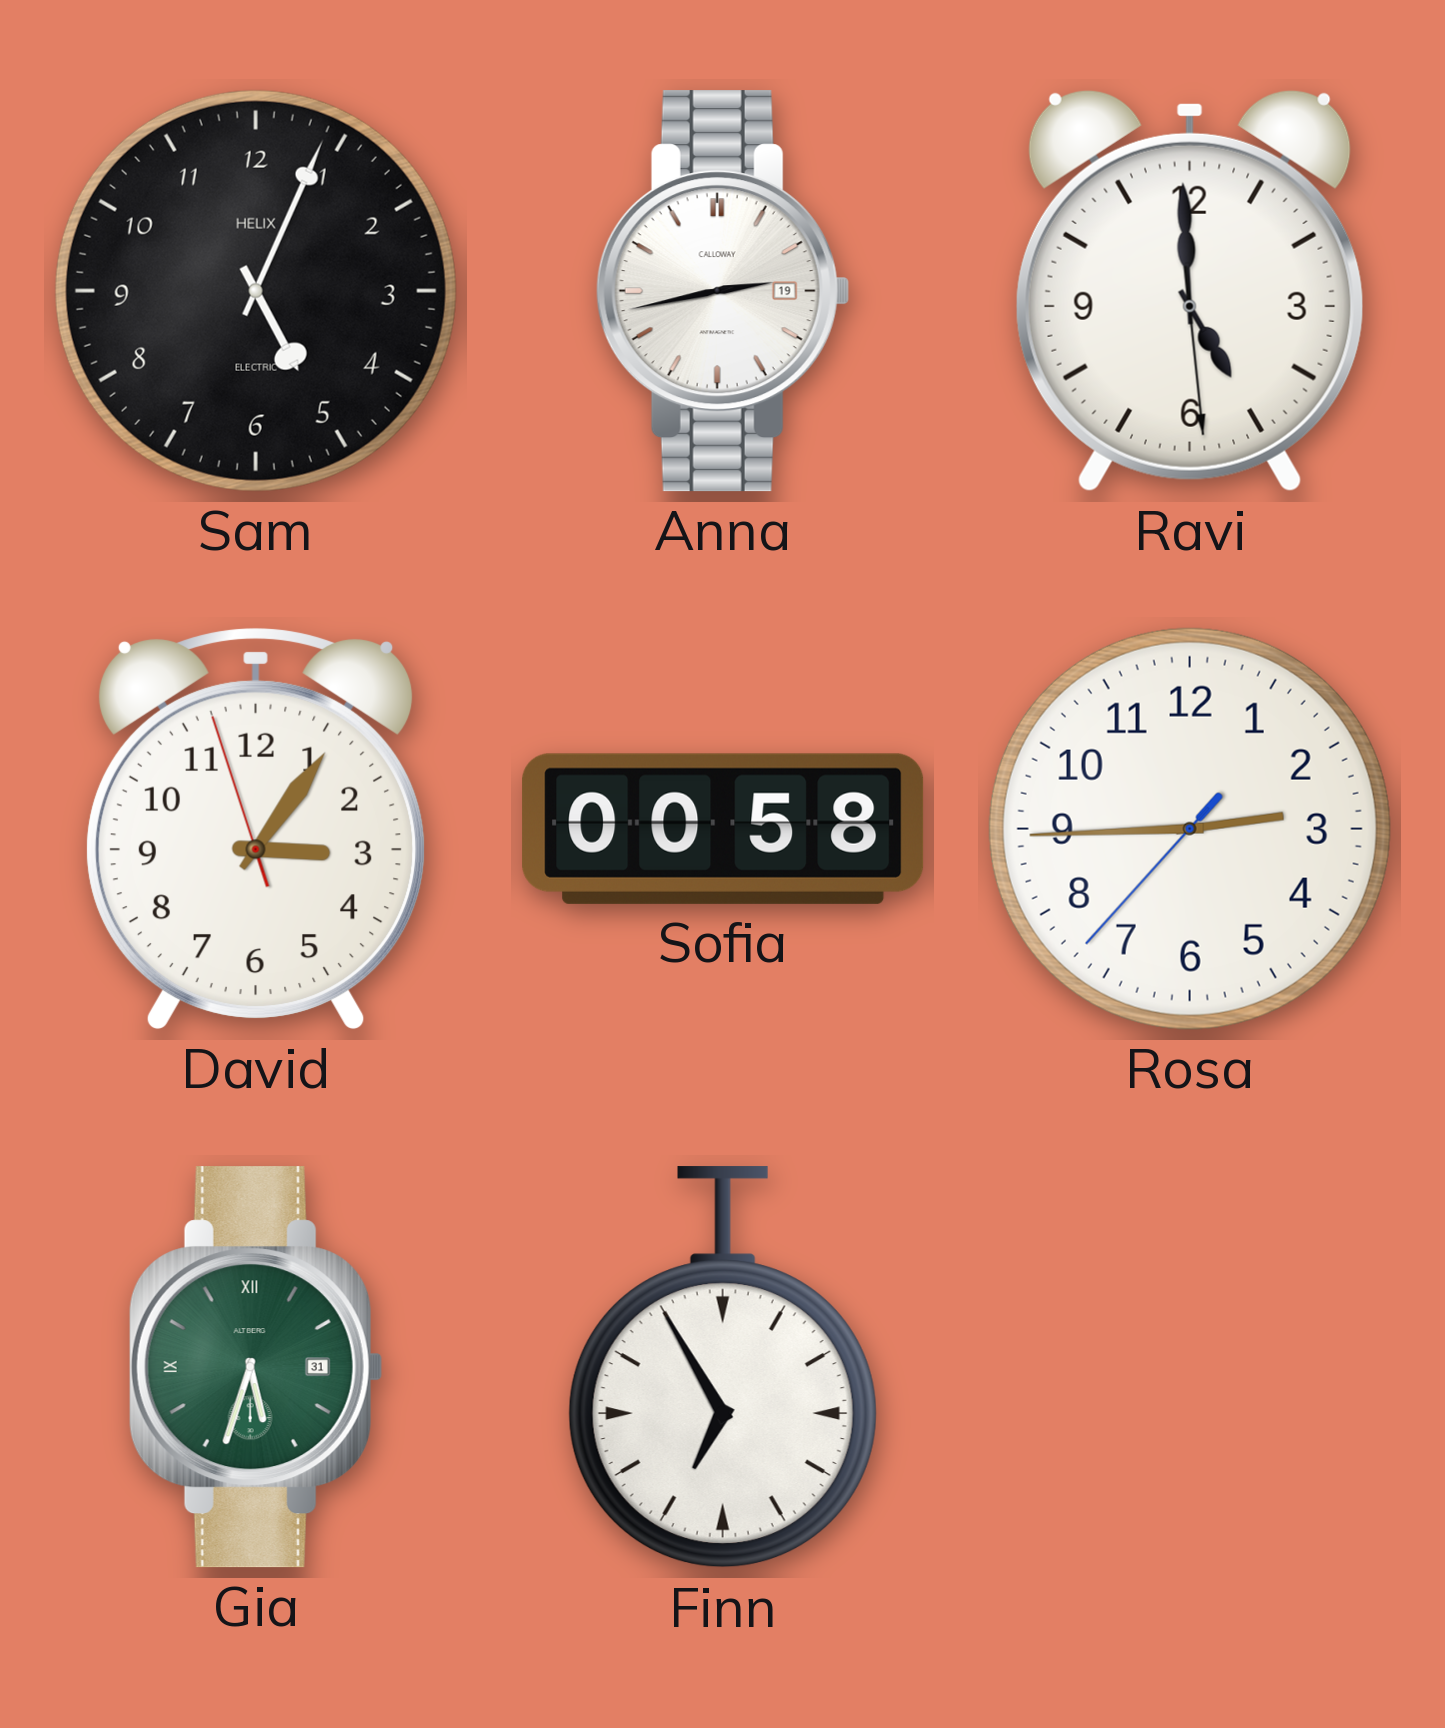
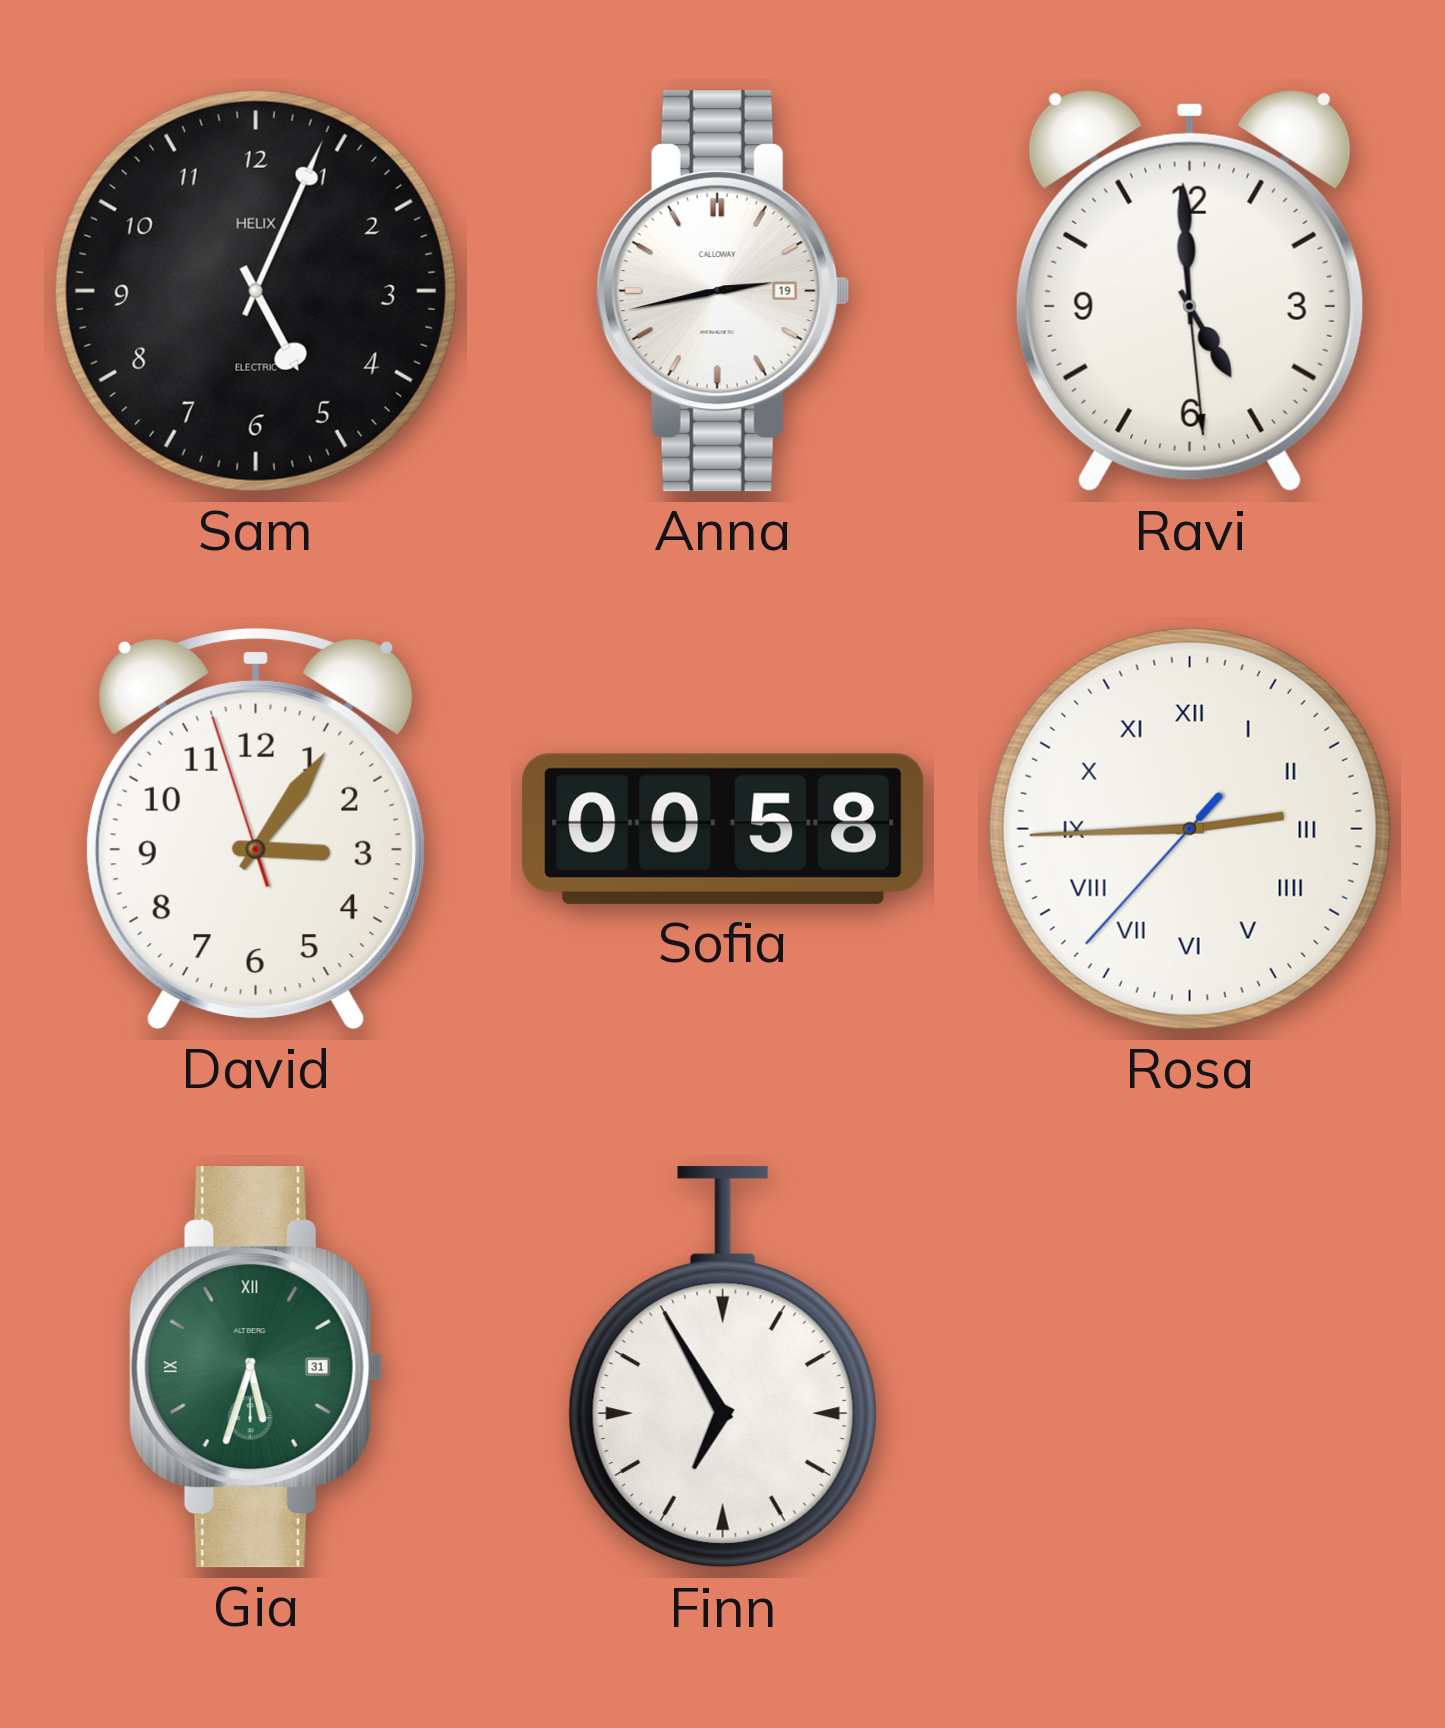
Rosa numerals: Arabic -> Roman
